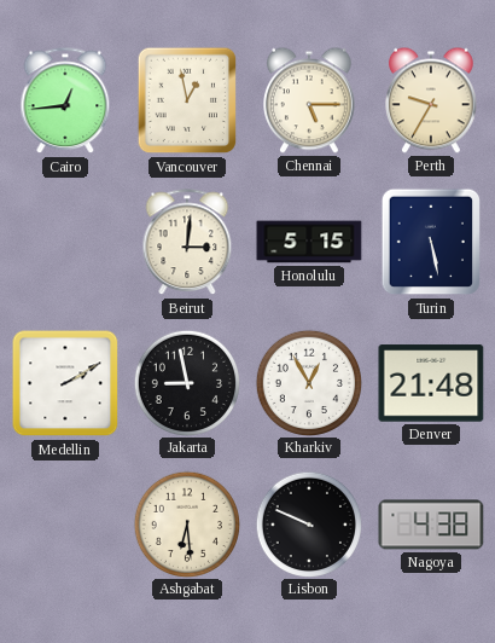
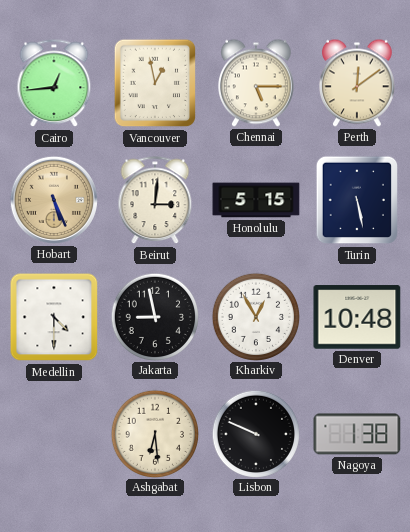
Perth: 9:35 -> 12:09
Hobart: none -> 5:26
Medellin: 2:10 -> 4:30
Denver: 21:48 -> 10:48
Nagoya: 4:38 -> 1:38
